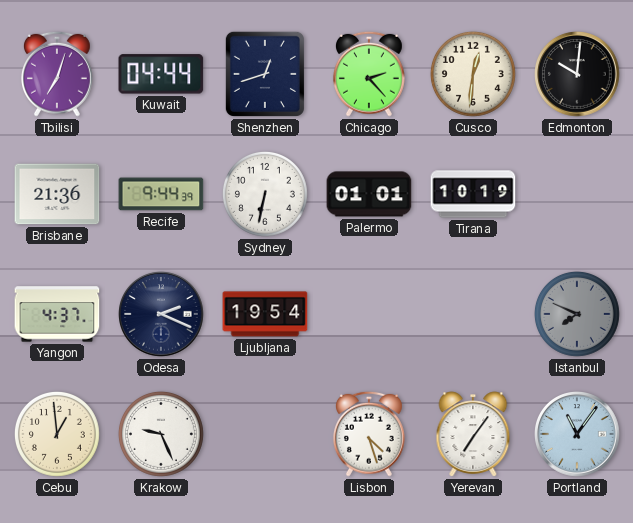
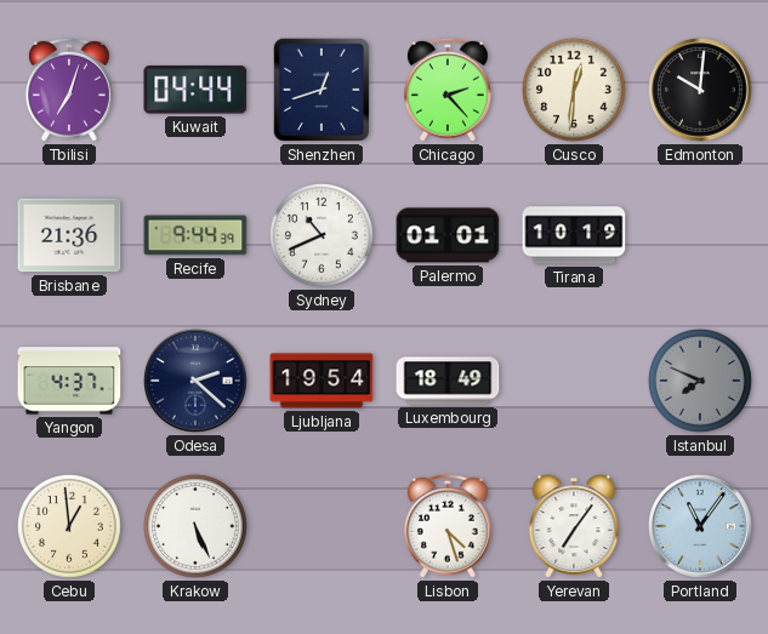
Sydney: 6:32 -> 10:41
Odesa: 2:19 -> 2:22
Luxembourg: none -> 18:49
Krakow: 9:26 -> 5:26
